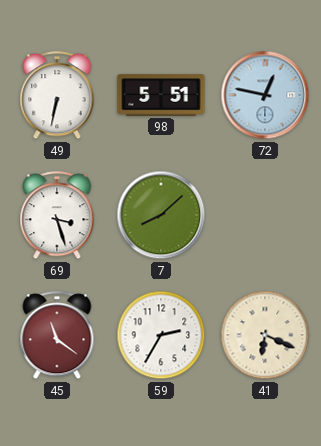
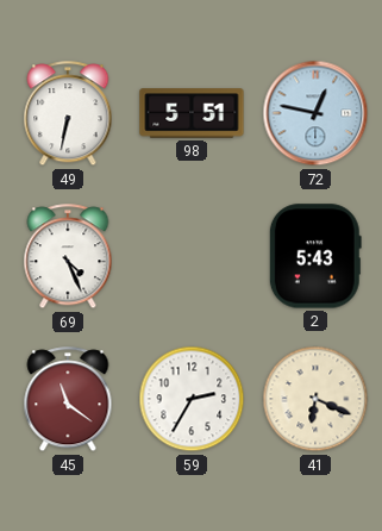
69: 3:27 -> 4:26
7: 8:08 -> none
2: none -> 5:43
